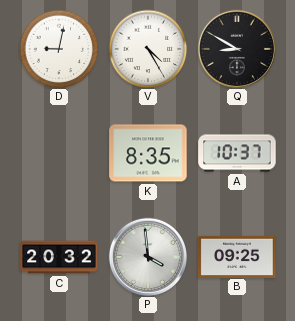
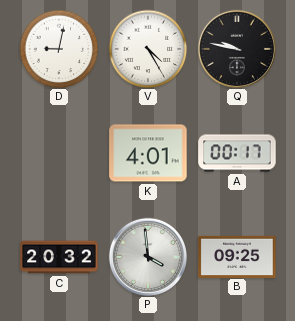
Q: 8:50 -> 9:47
K: 8:35 -> 4:01
A: 10:37 -> 00:17
